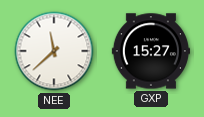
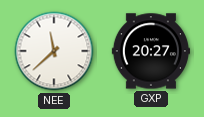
GXP: 15:27 -> 20:27
